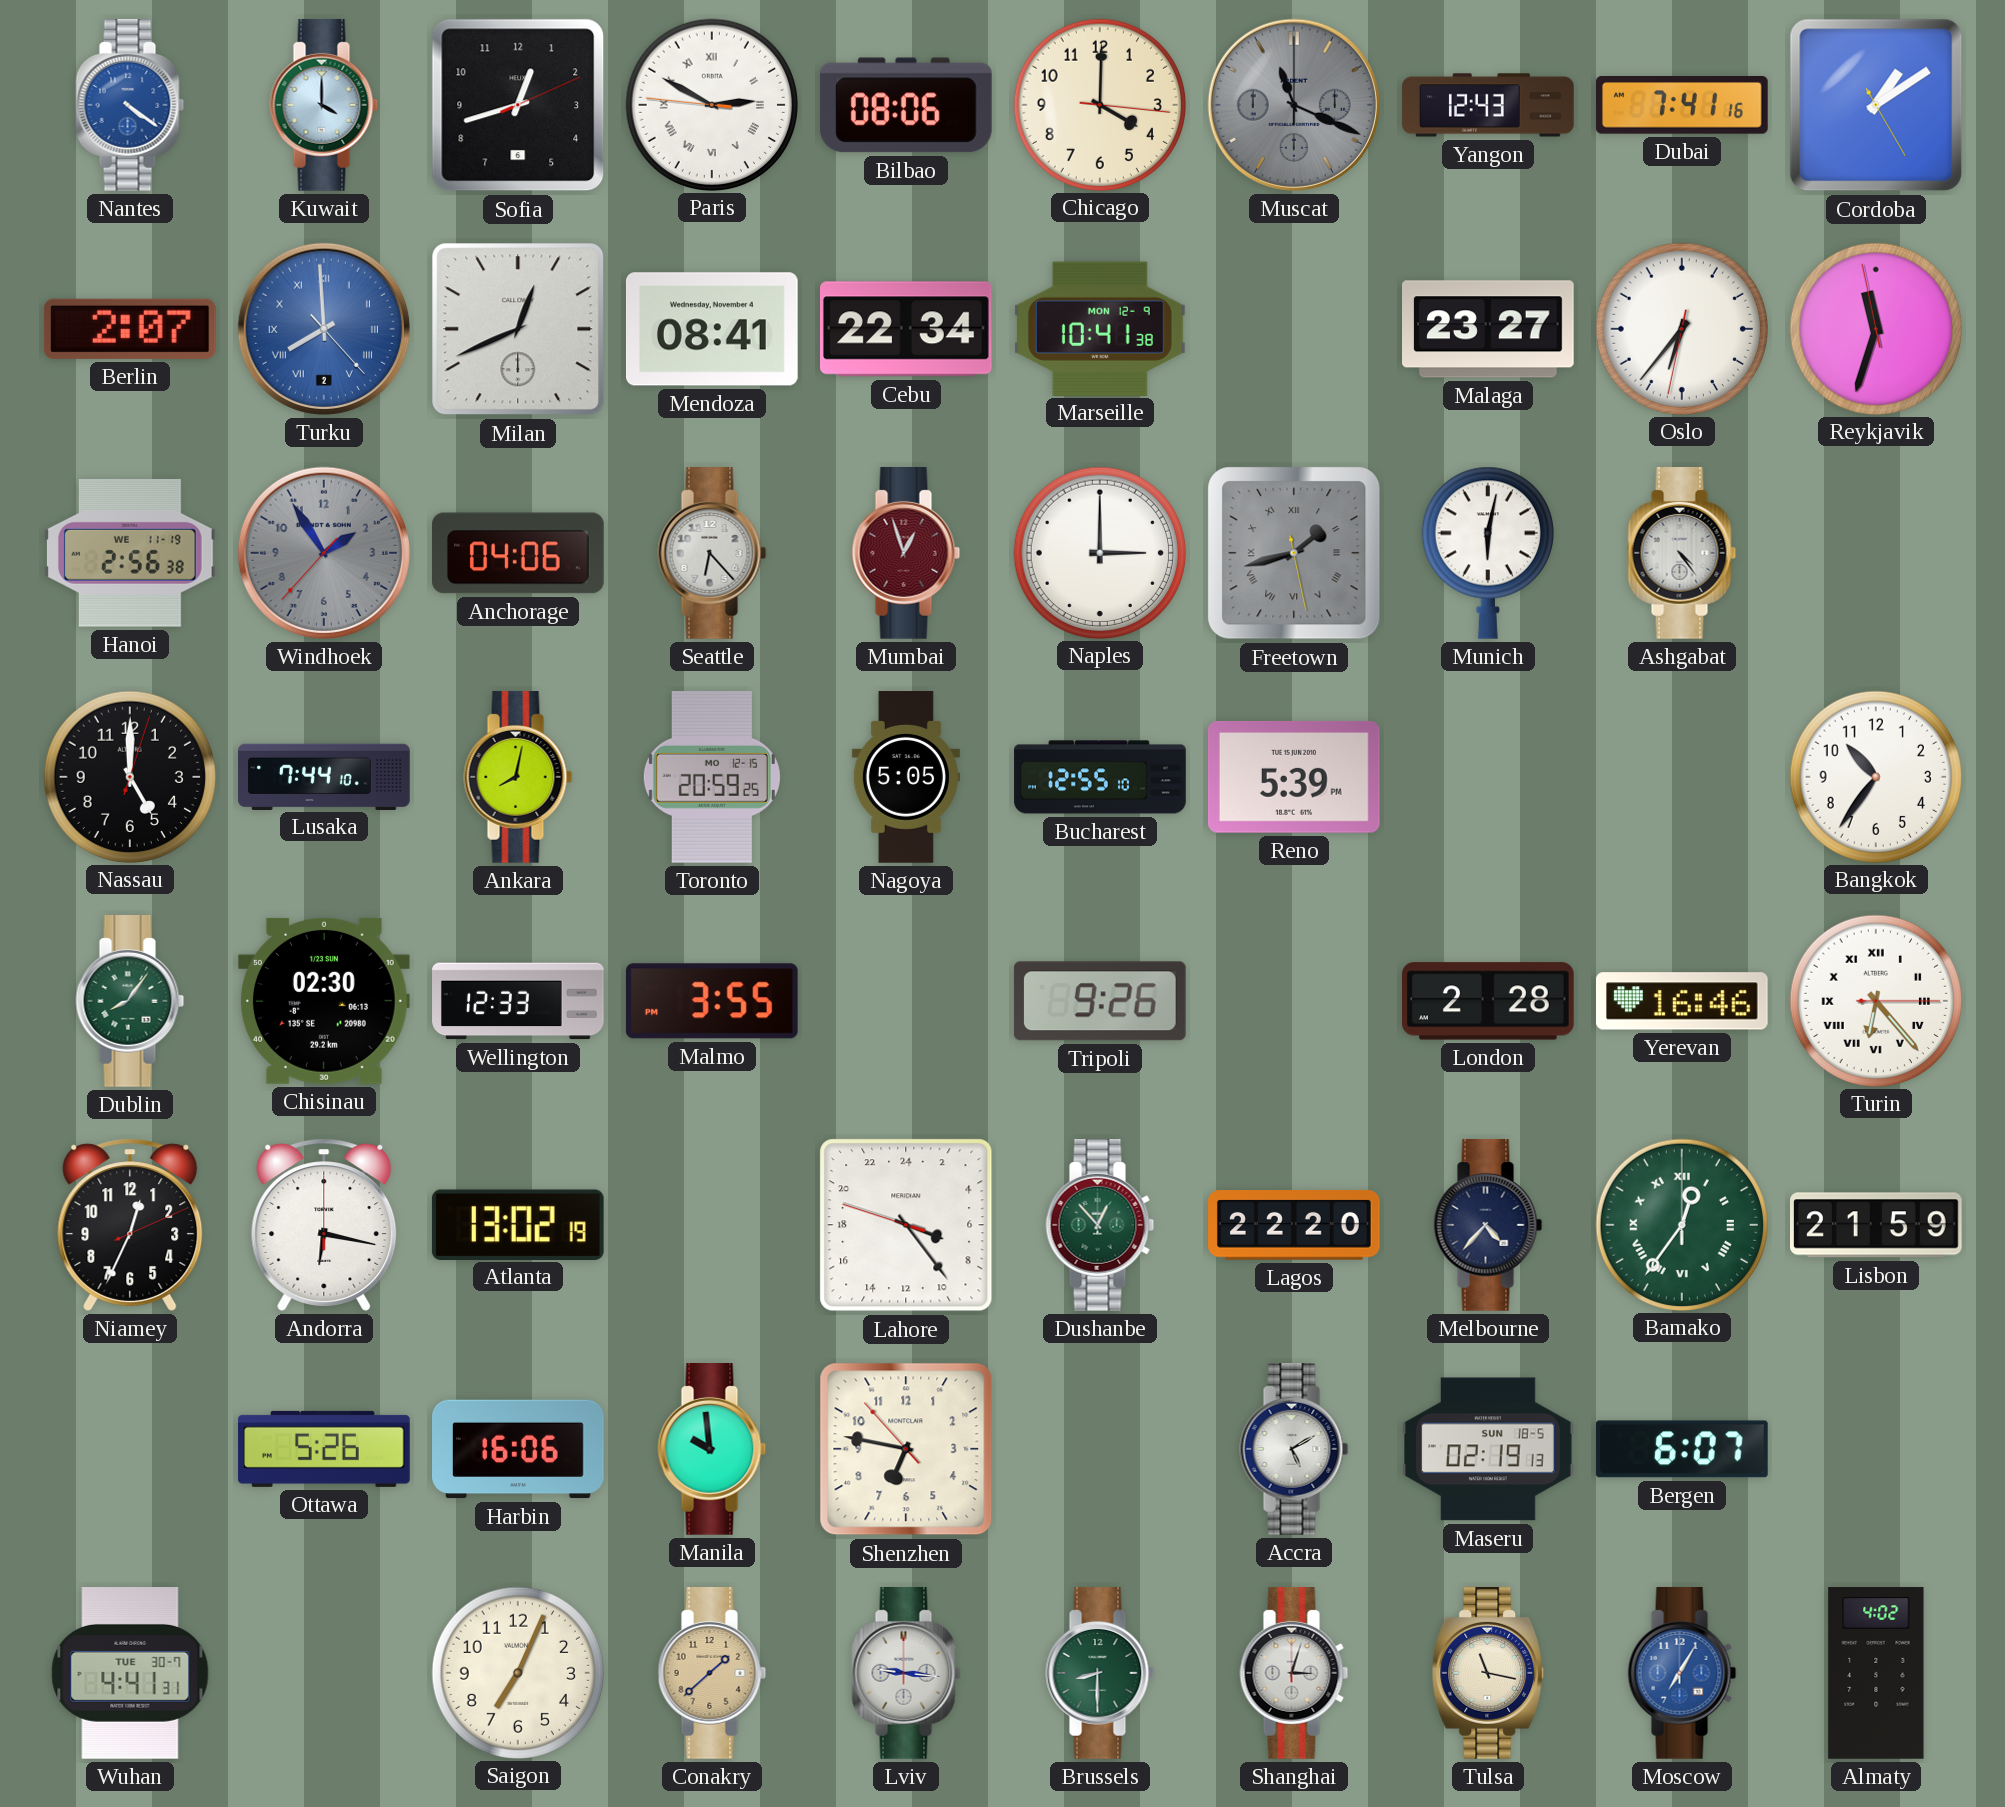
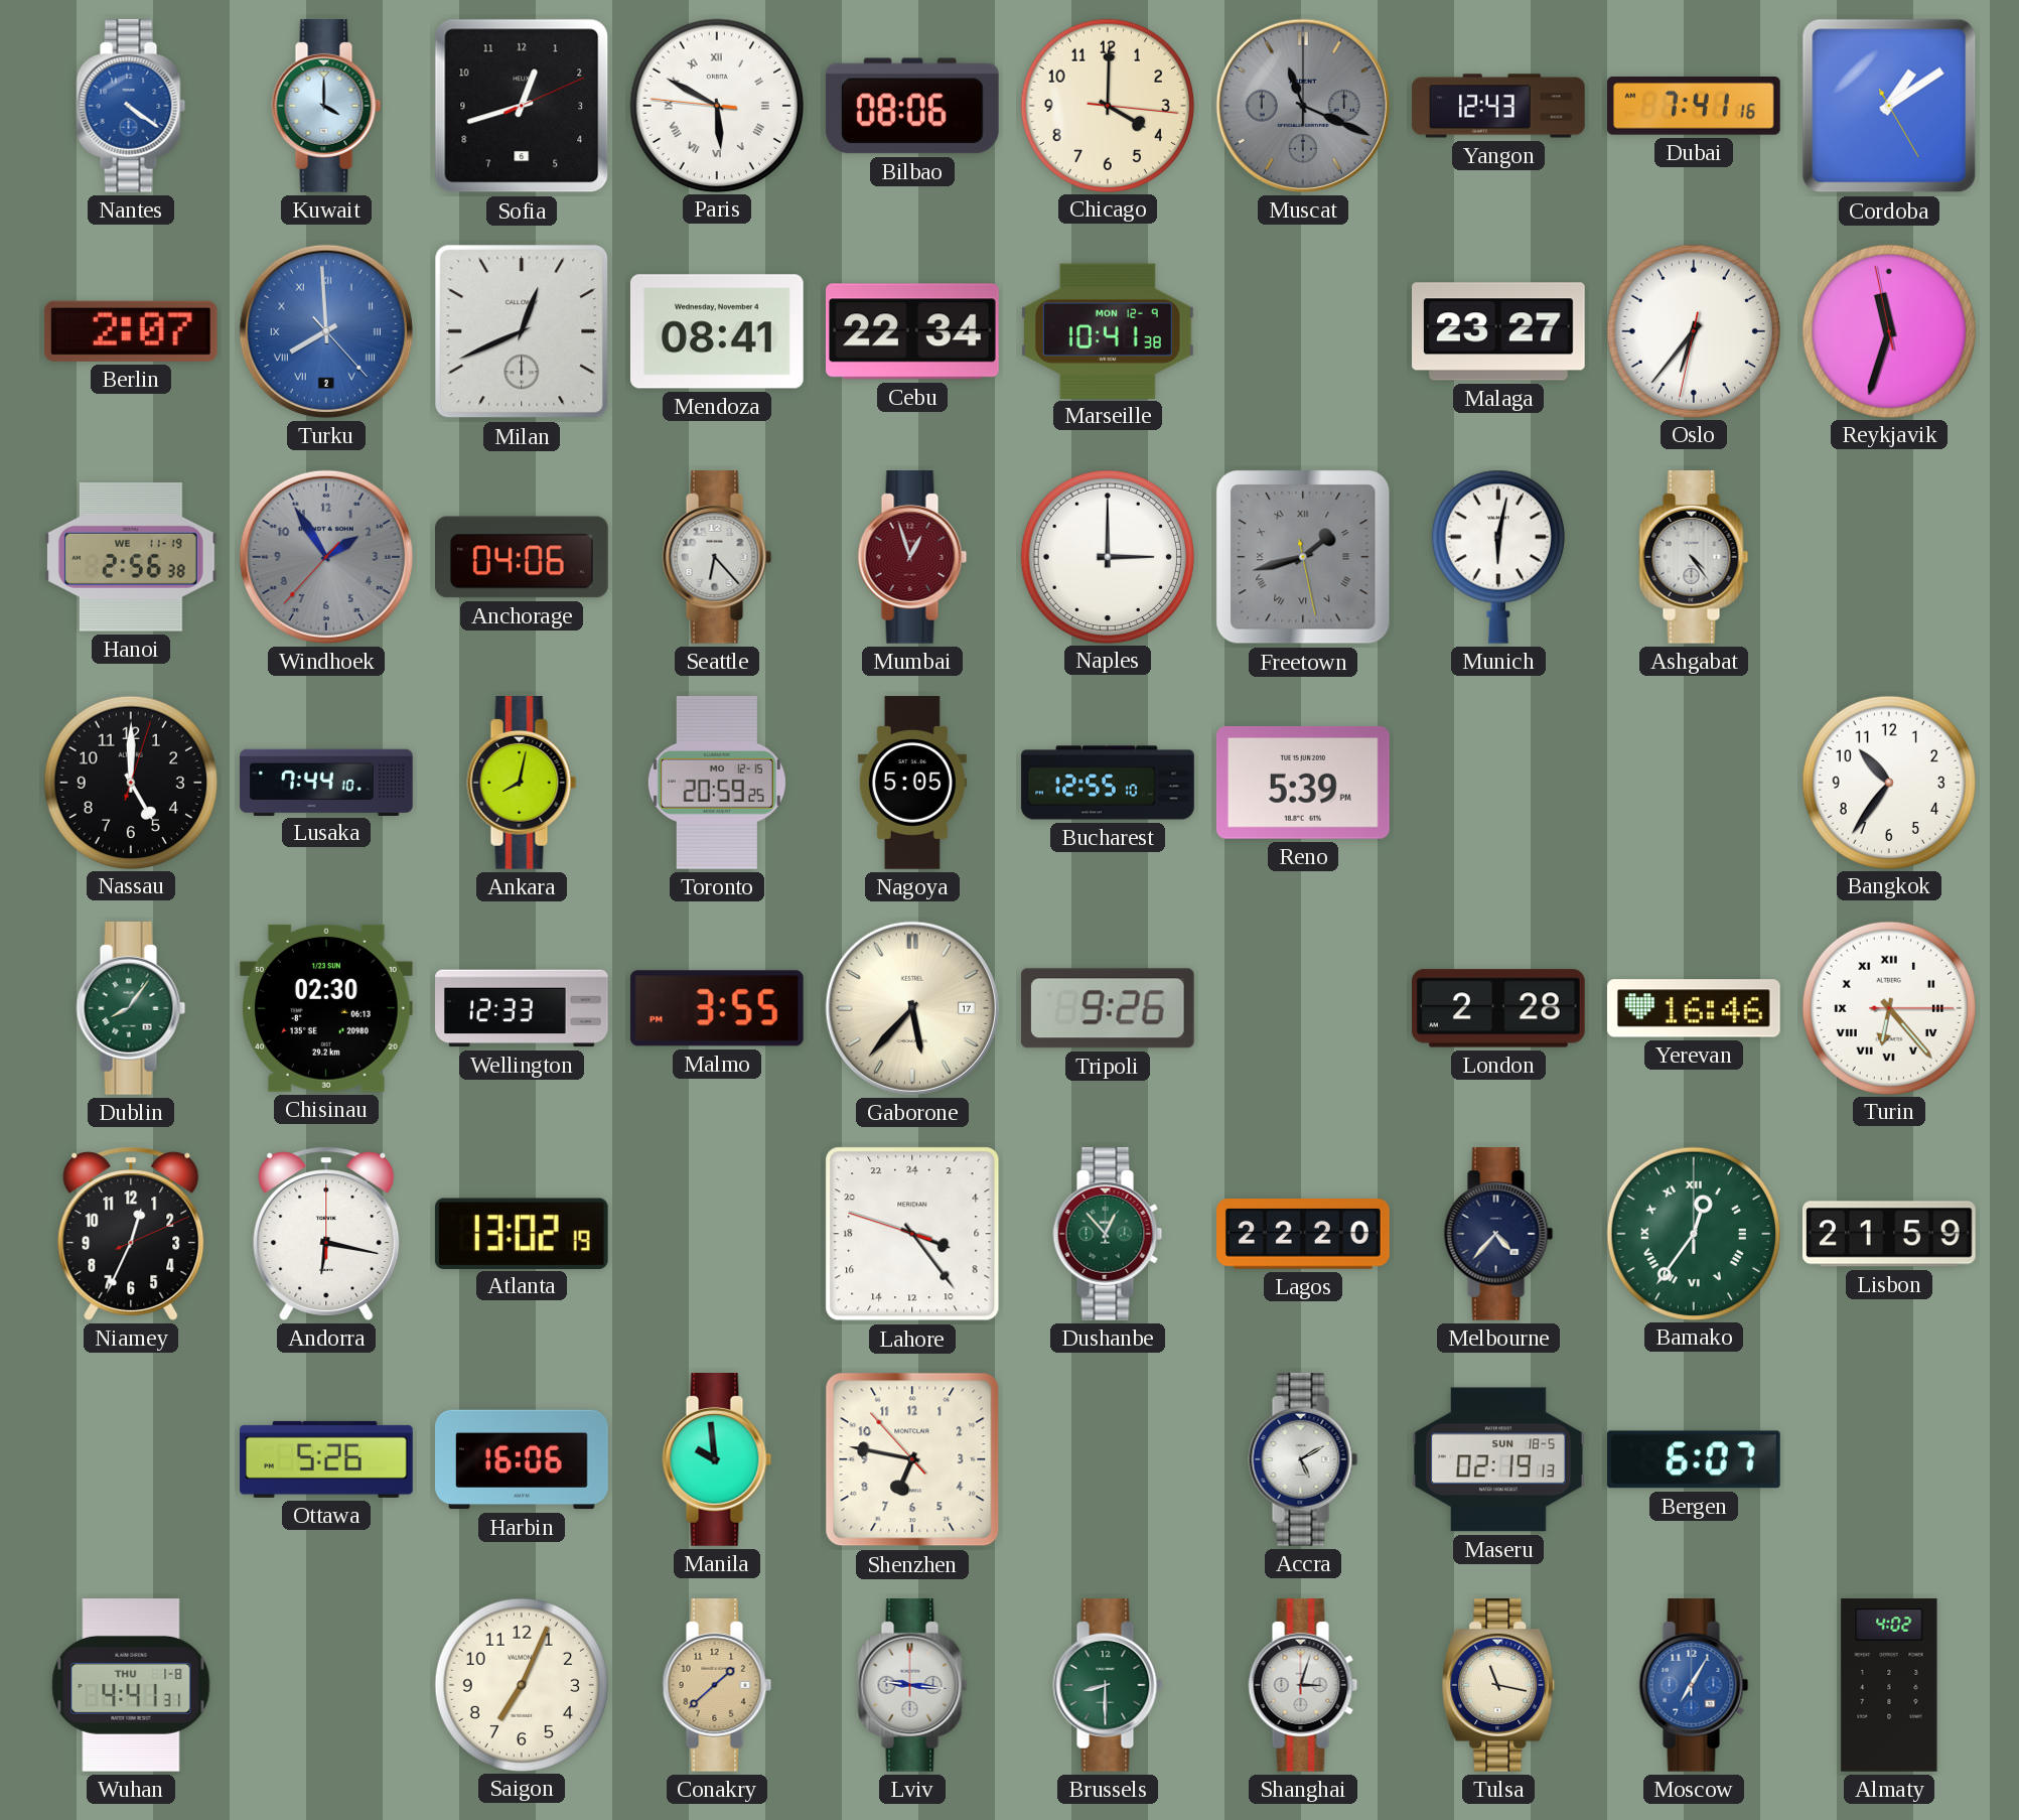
Paris: 2:49 -> 5:49
Gaborone: none -> 5:37
Wuhan date: TUE 30-7 -> THU 1-8
